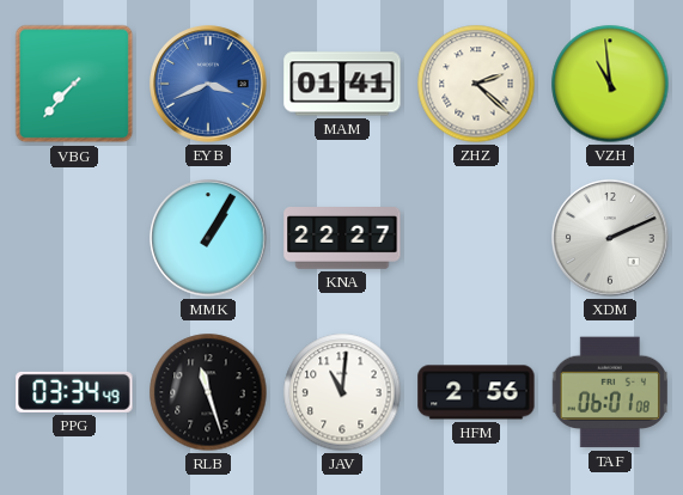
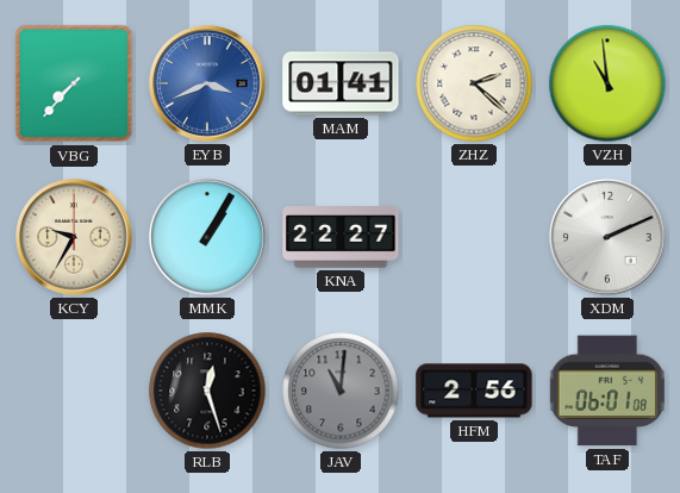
KCY: none -> 9:35
PPG: 03:34 -> none
RLB: 11:27 -> 12:27
JAV dial: white -> grey
